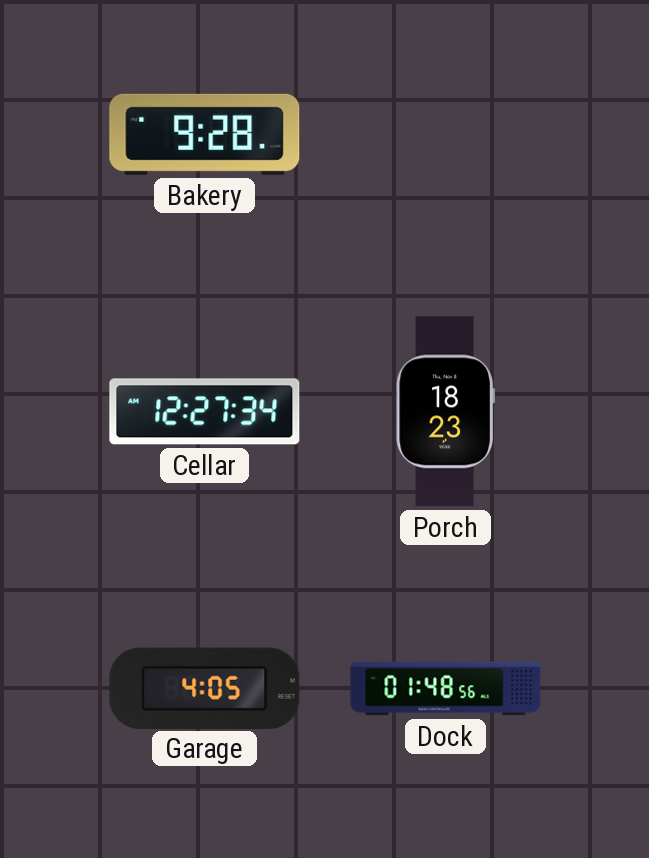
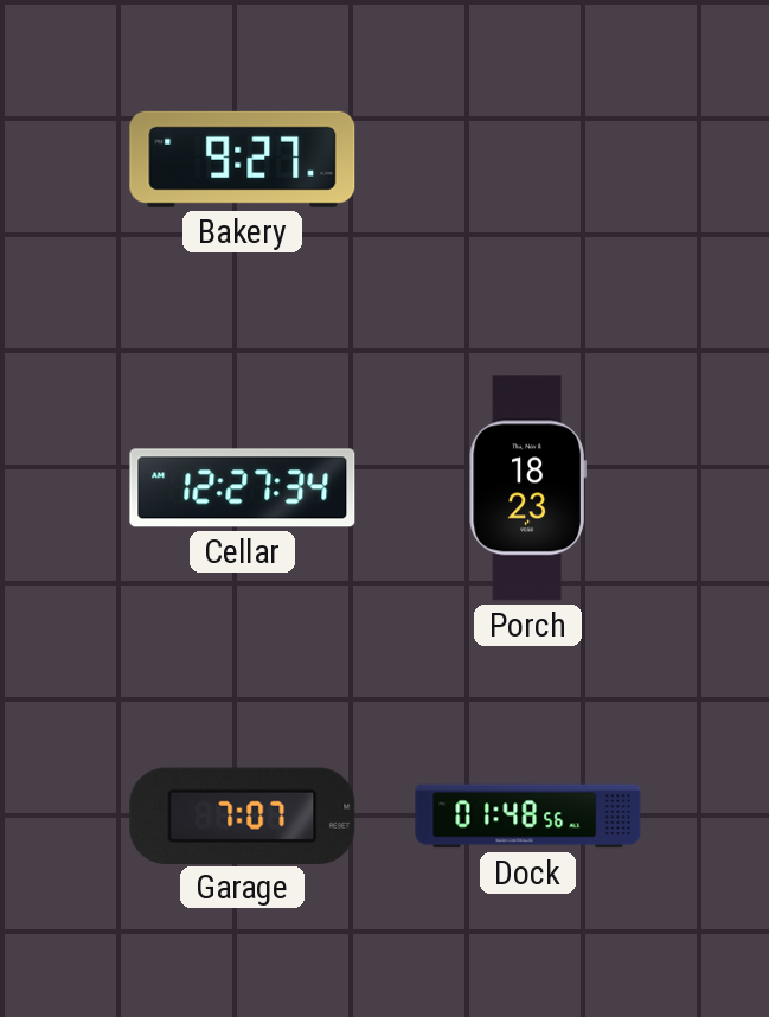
Bakery: 9:28 -> 9:27
Garage: 4:05 -> 7:07
